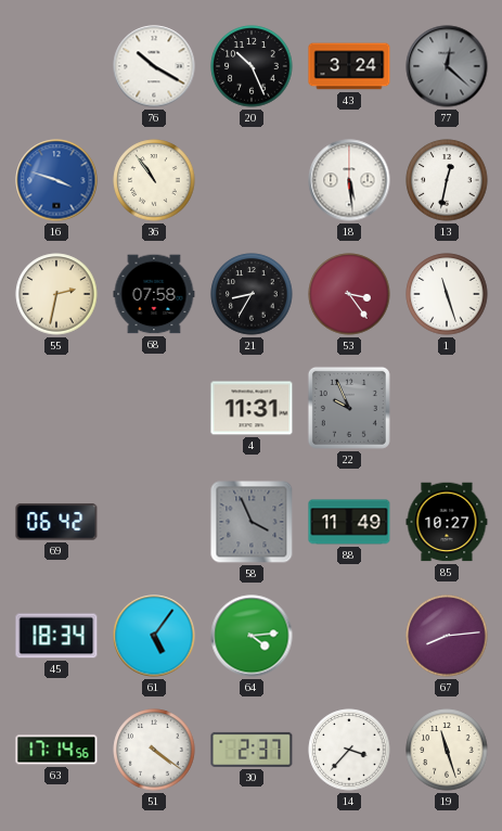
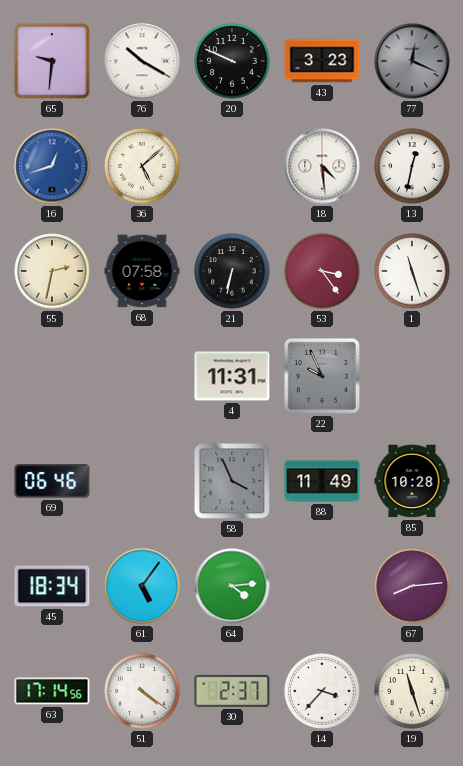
65: none -> 9:31
20: 10:26 -> 9:49
43: 3:24 -> 3:23
77: 12:22 -> 12:19
16: 3:48 -> 12:42
36: 10:54 -> 5:08
18: 5:29 -> 4:29
21: 8:35 -> 6:32
69: 06:42 -> 06:46
85: 10:27 -> 10:28
